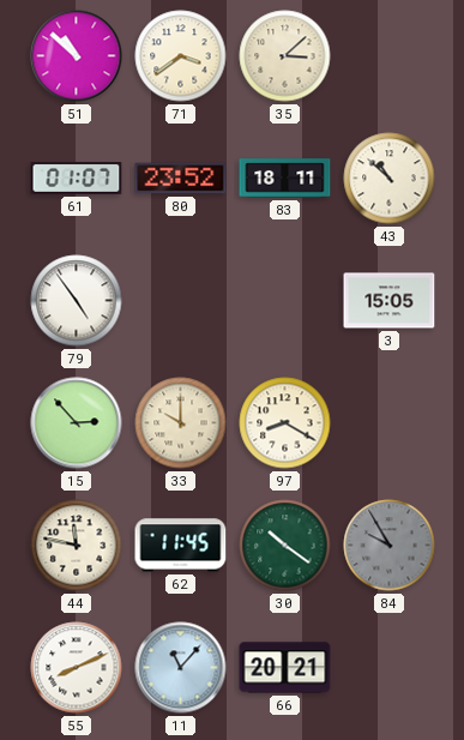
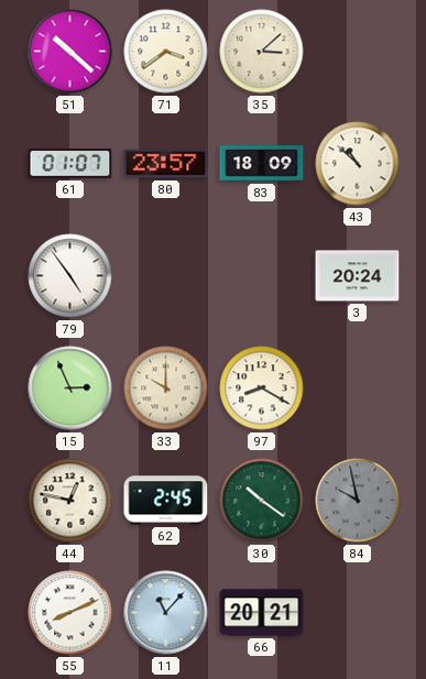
51: 10:52 -> 10:22
80: 23:52 -> 23:57
83: 18:11 -> 18:09
3: 15:05 -> 20:24
15: 2:53 -> 2:56
44: 11:47 -> 12:47
62: 11:45 -> 2:45
84: 9:55 -> 9:58
